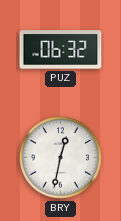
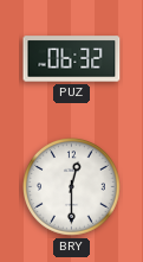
BRY: 12:32 -> 12:30
